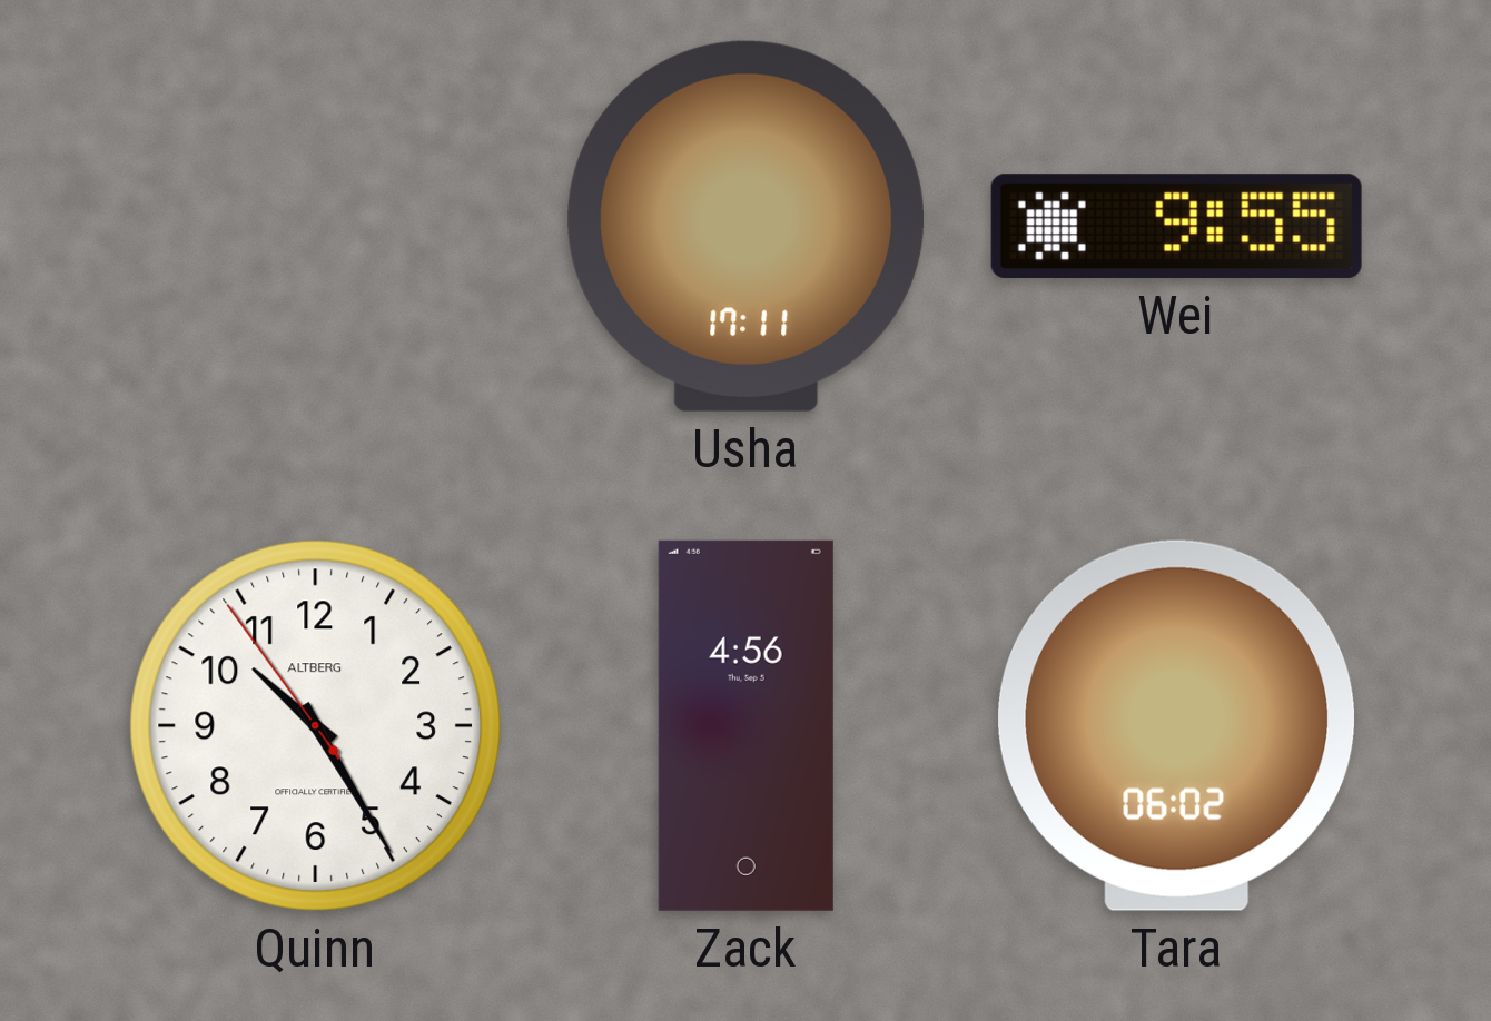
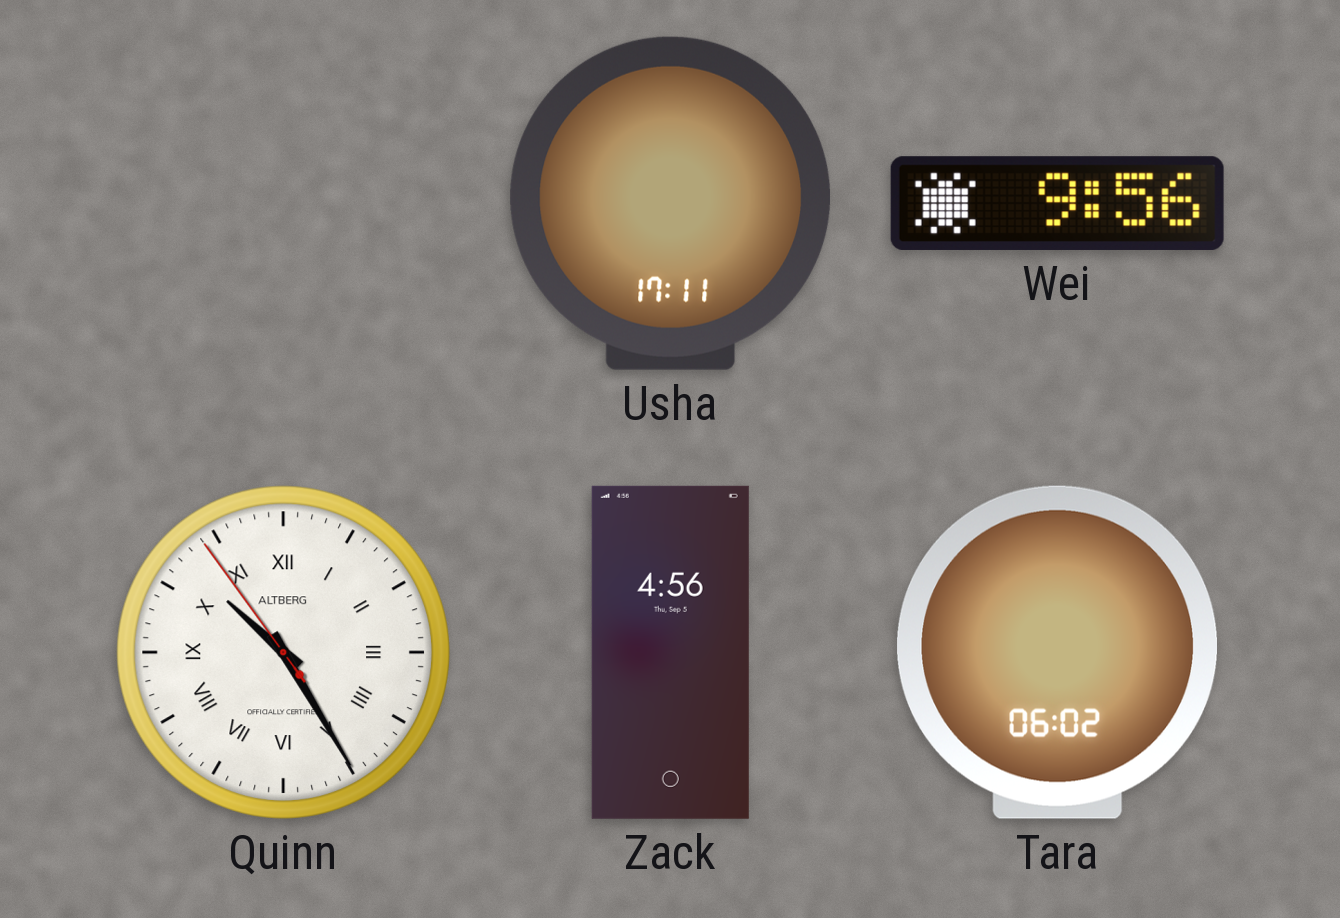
Wei: 9:55 -> 9:56
Quinn numerals: Arabic -> Roman
